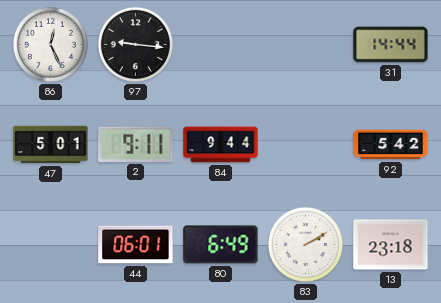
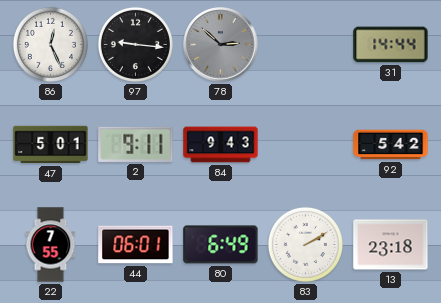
78: none -> 2:52
84: 9:44 -> 9:43
22: none -> 7:55
